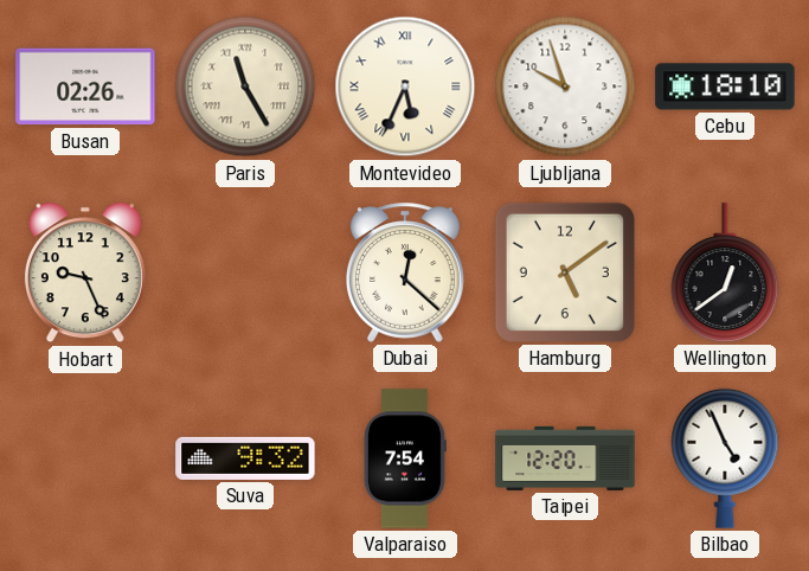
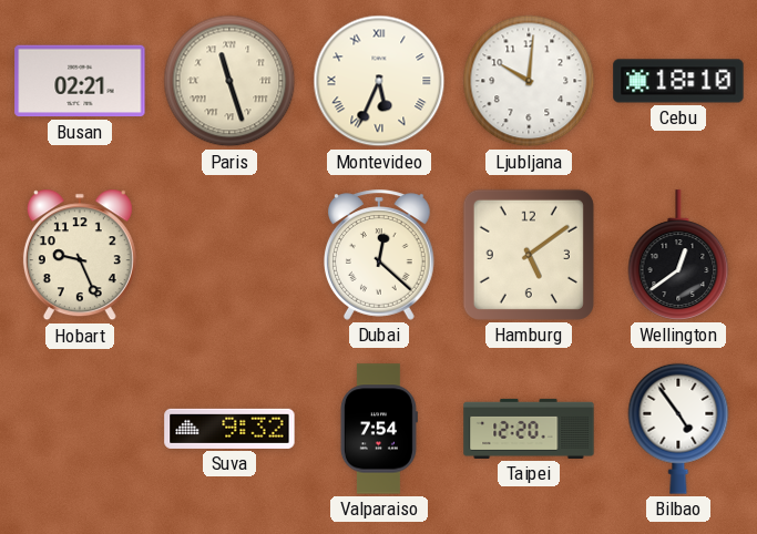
Busan: 02:26 -> 02:21
Paris: 11:25 -> 11:27
Ljubljana: 9:57 -> 10:01
Bilbao: 4:56 -> 4:54
